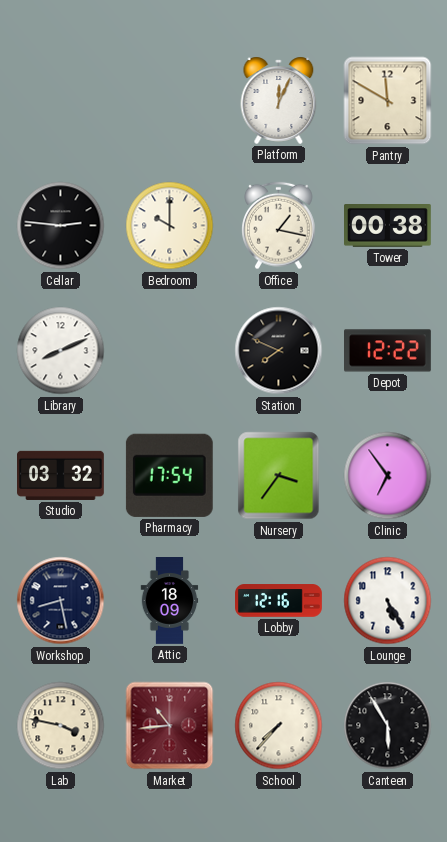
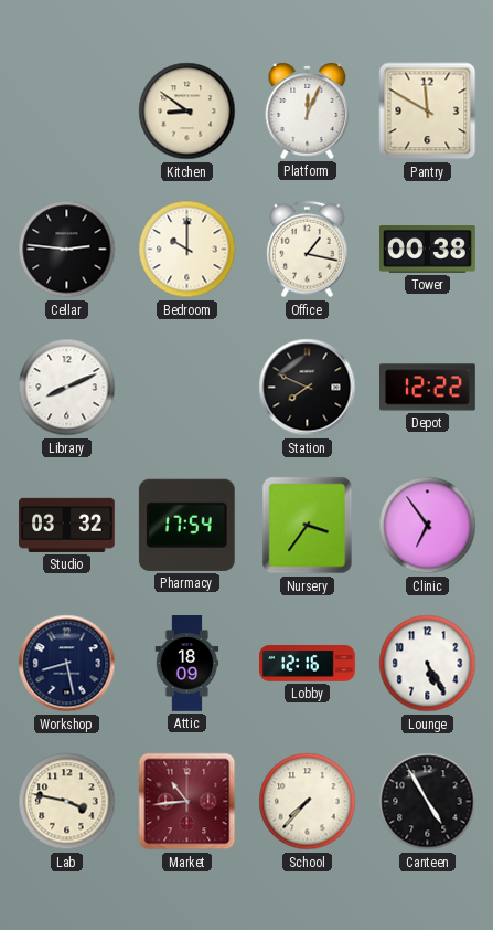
Kitchen: none -> 8:51
Canteen: 5:55 -> 4:55
